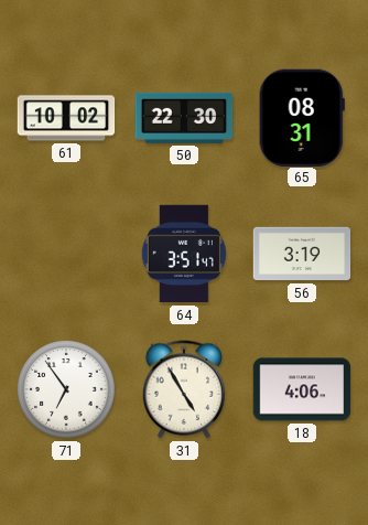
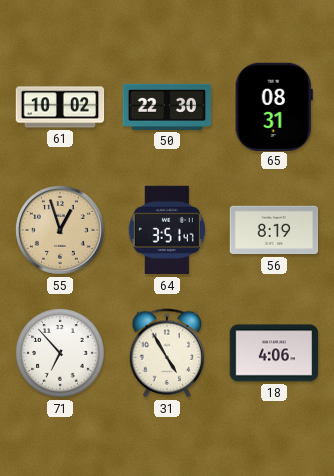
55: none -> 12:57
56: 3:19 -> 8:19
71: 6:54 -> 6:53
